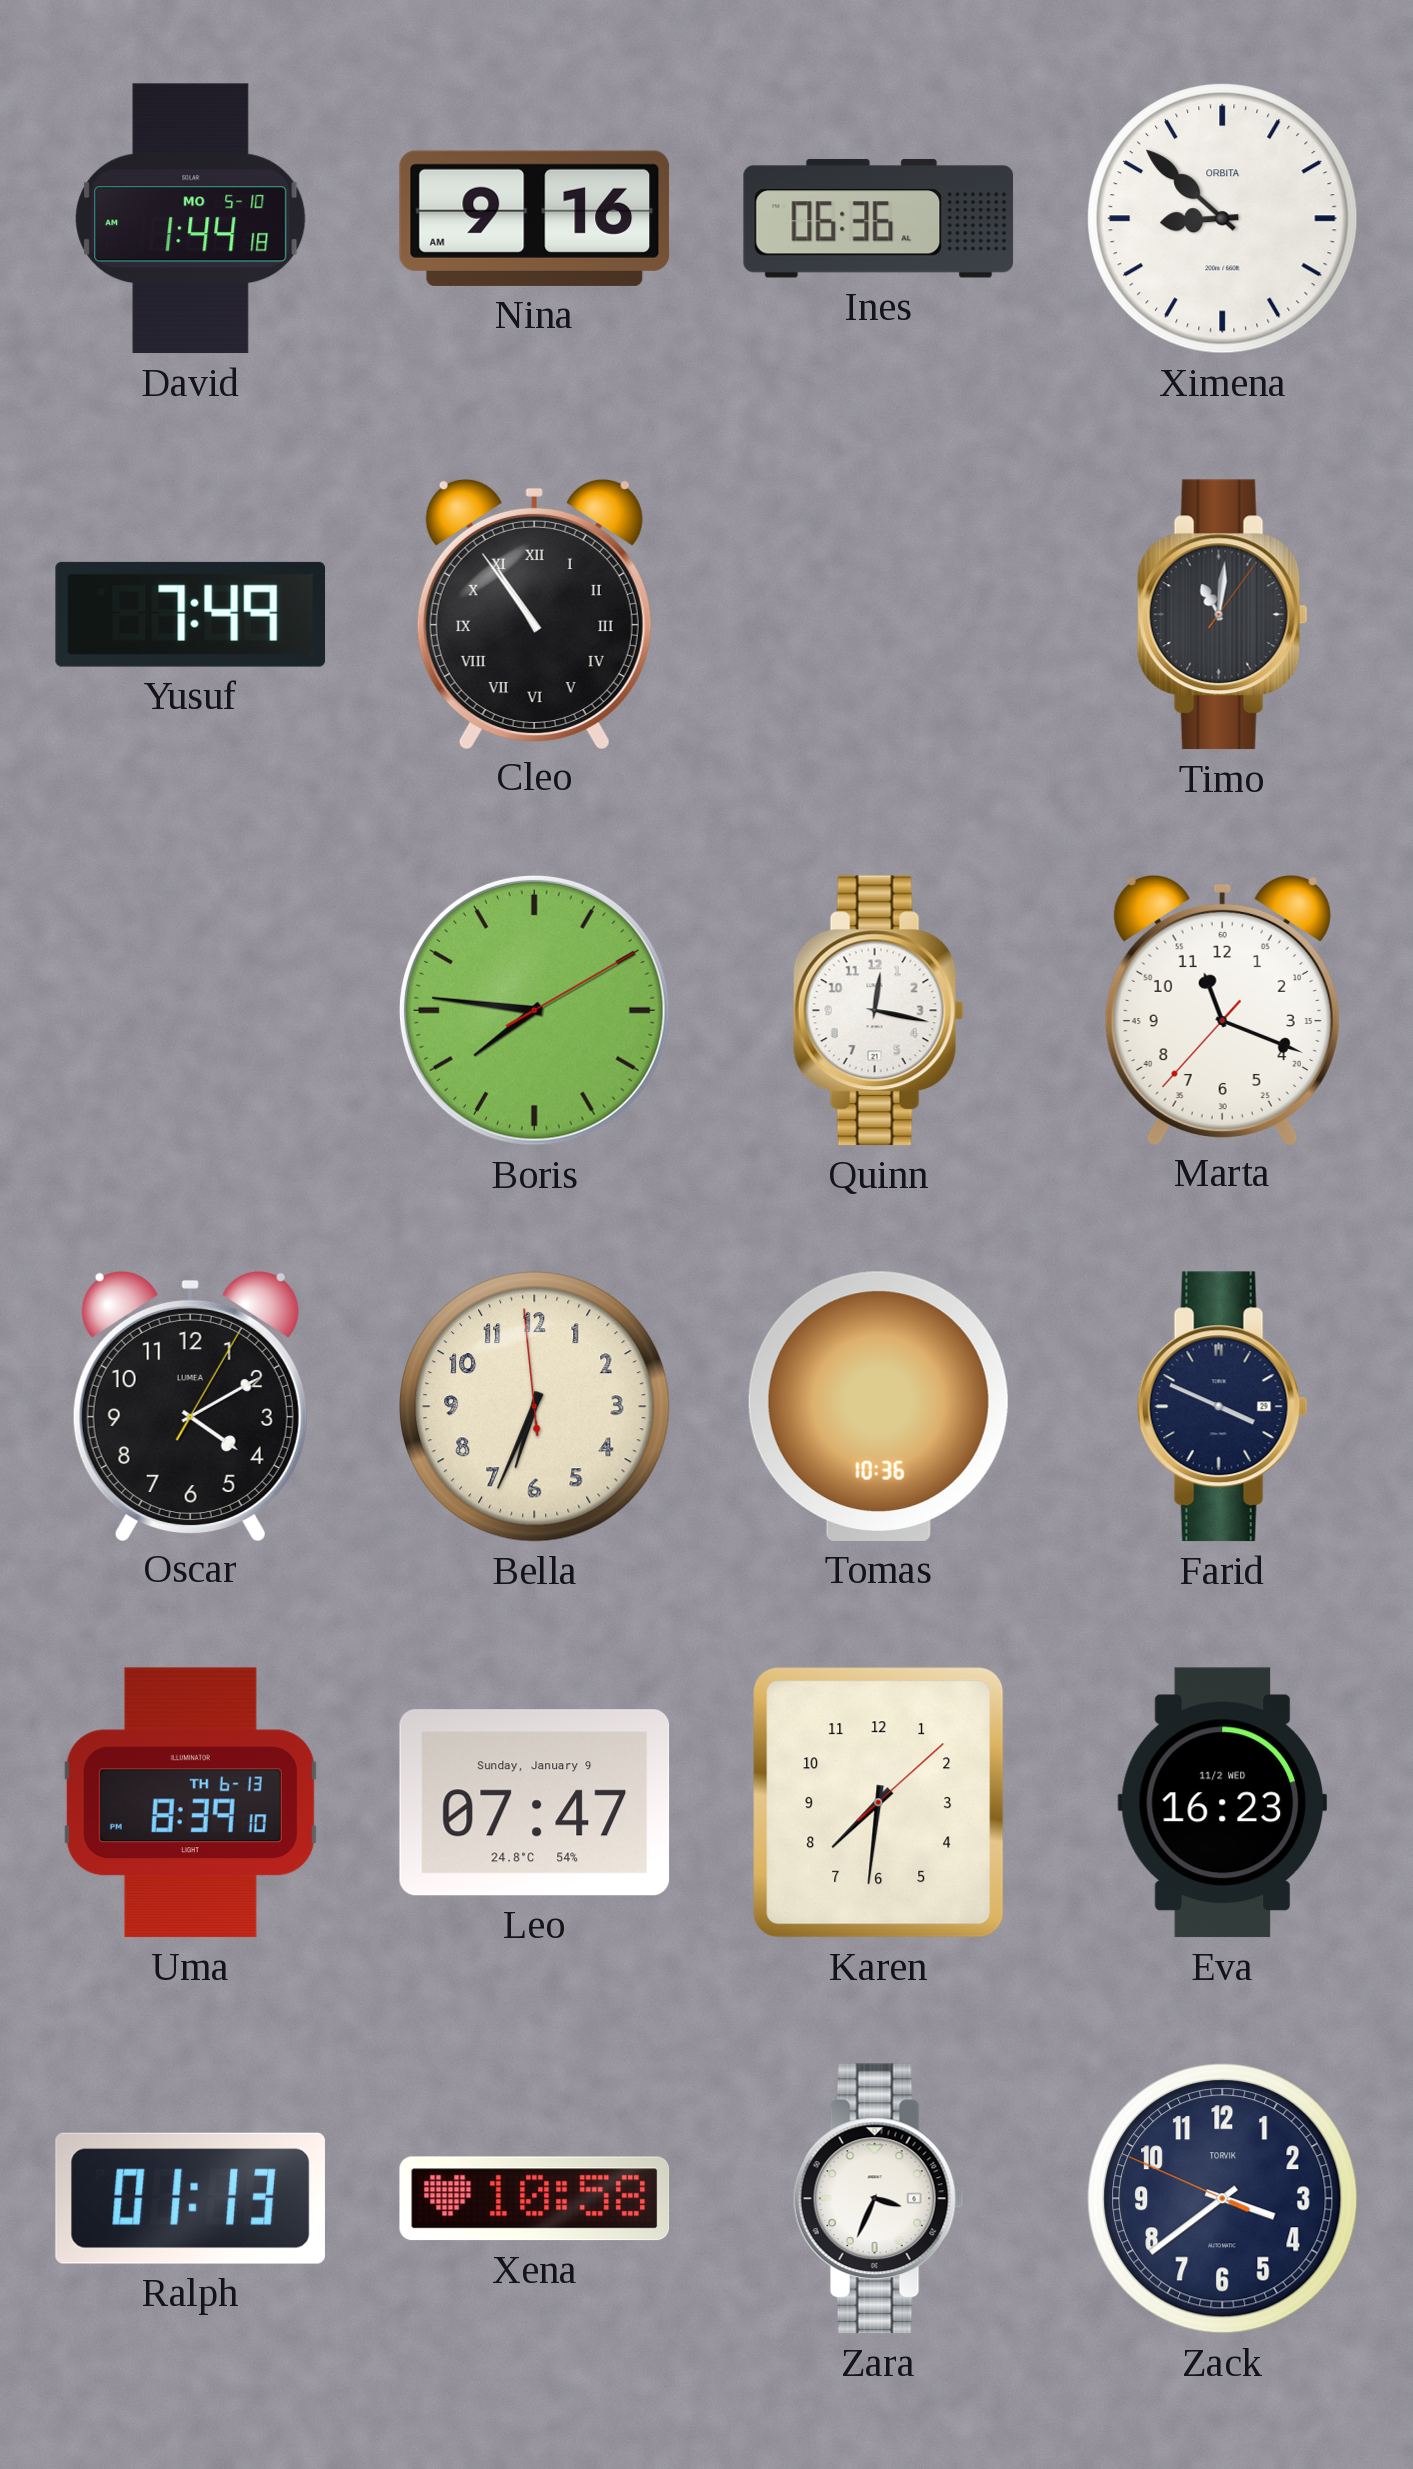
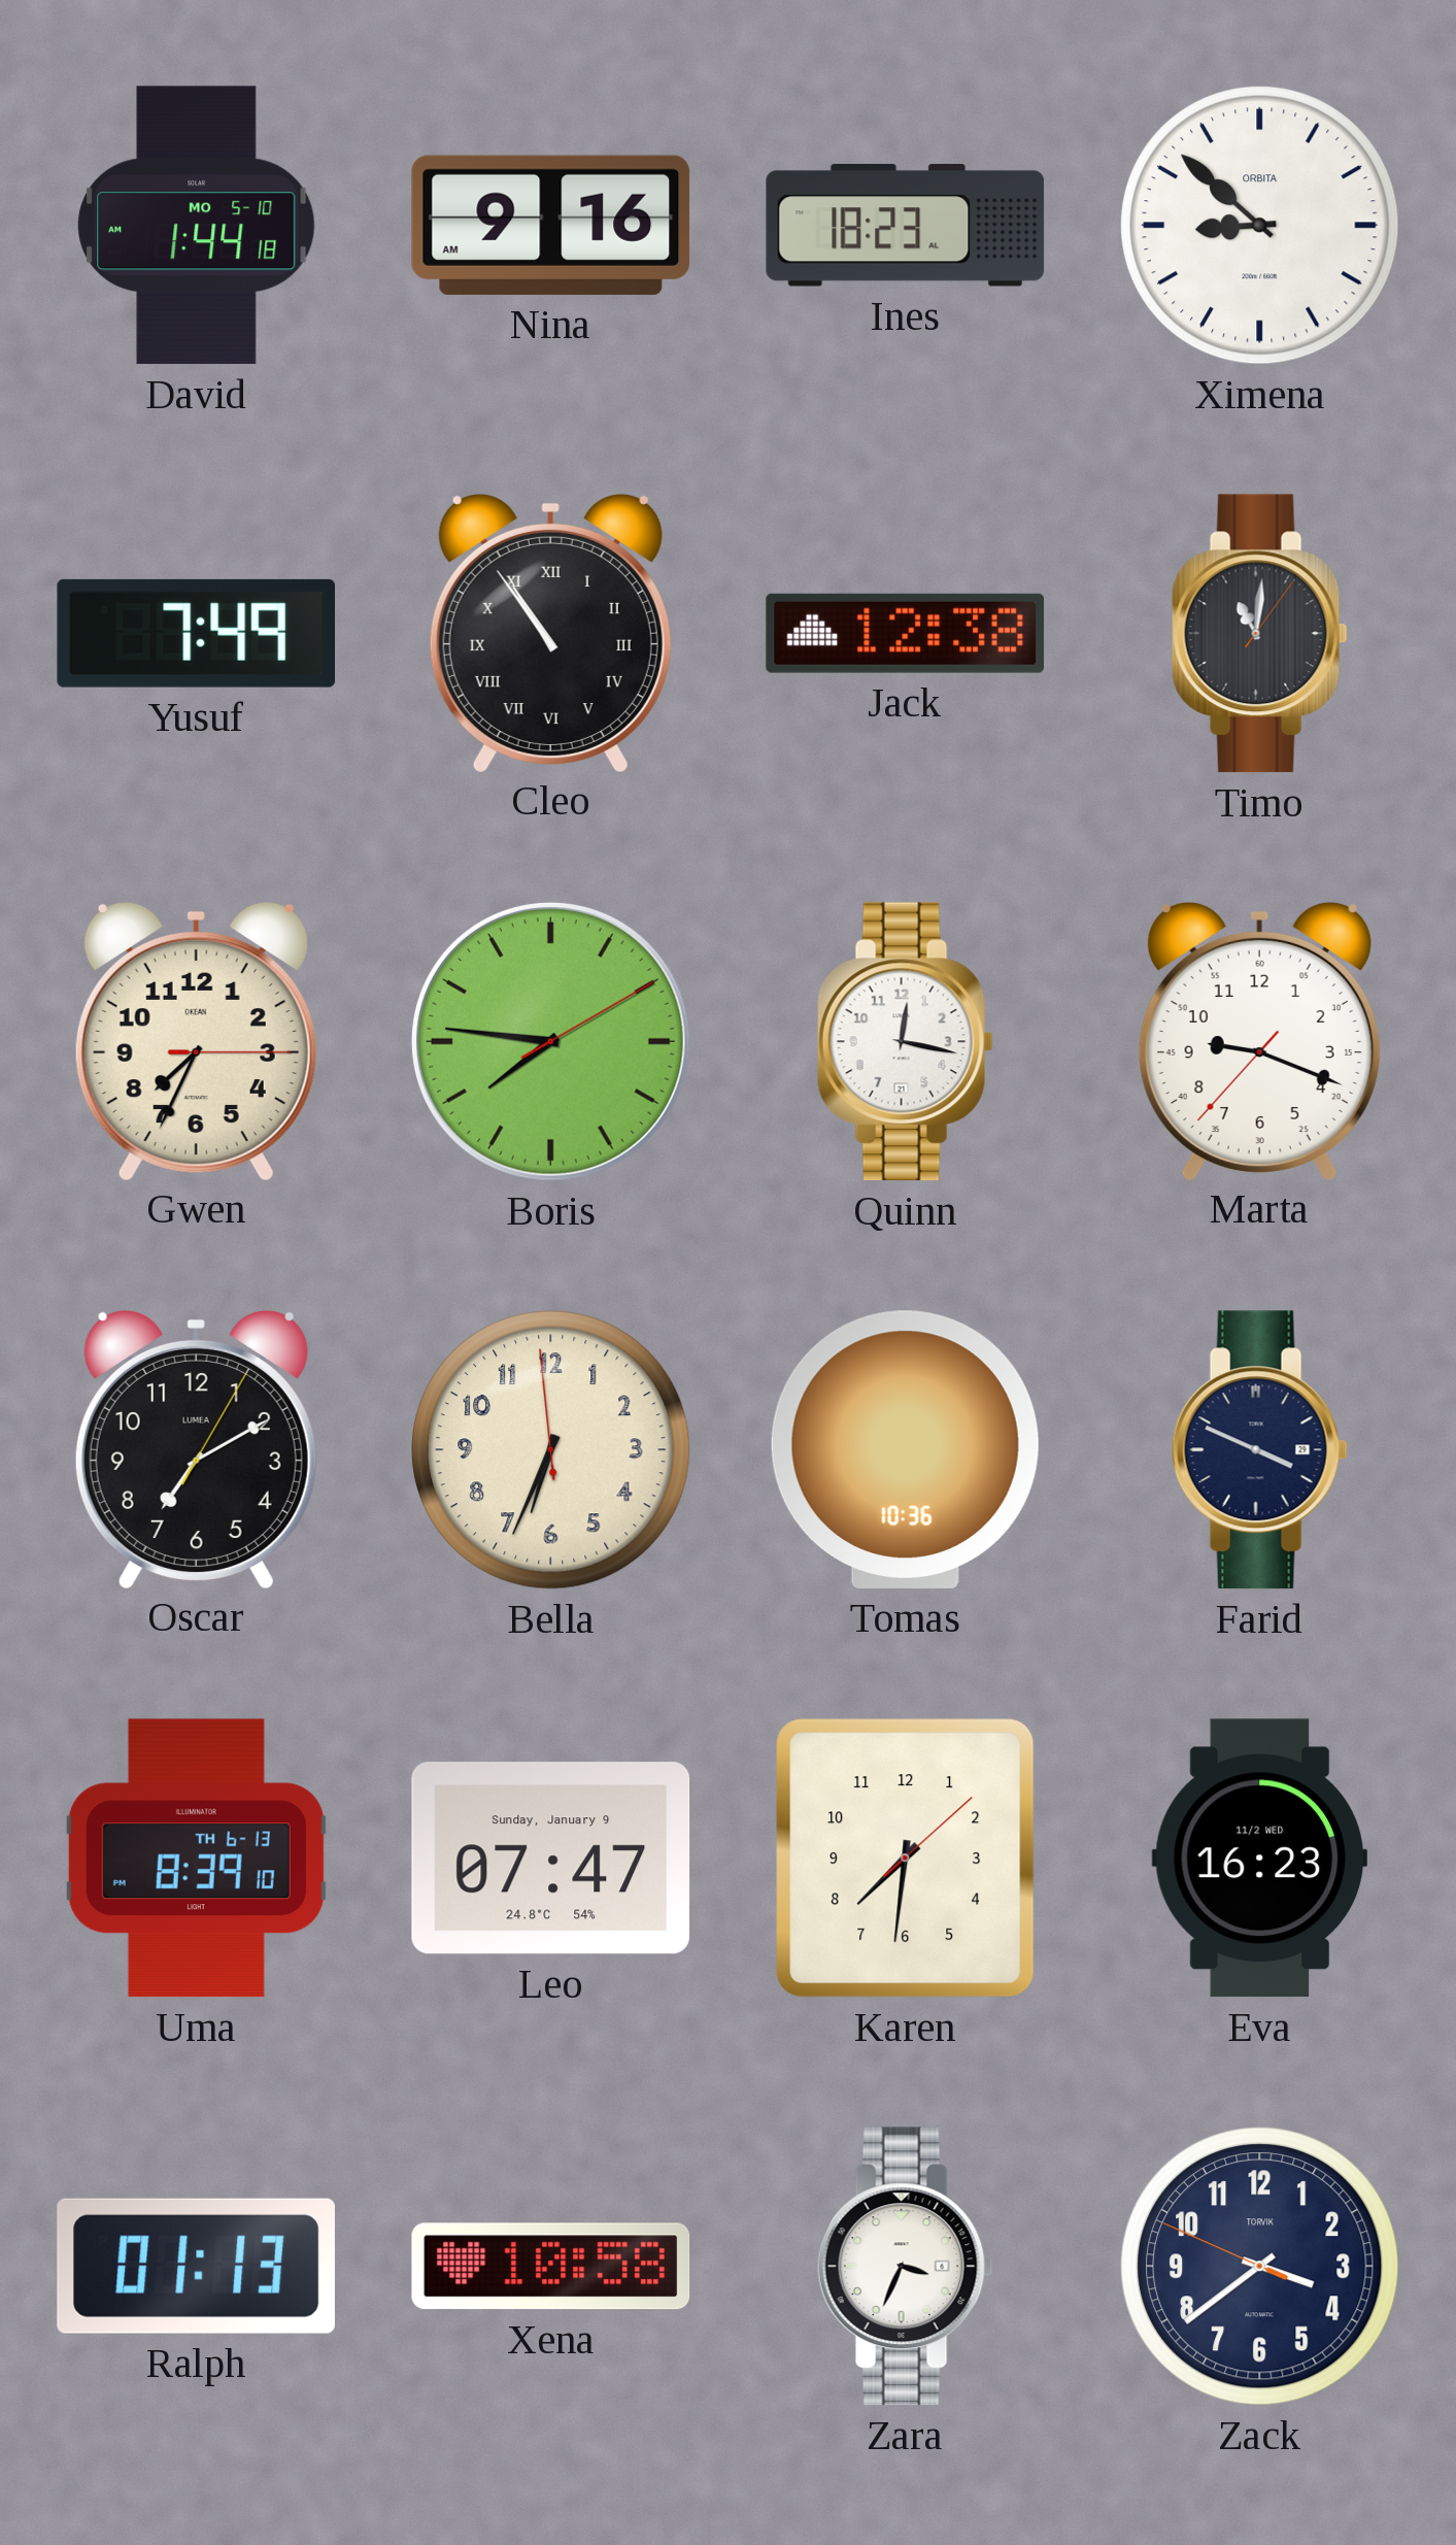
Ines: 06:36 -> 18:23
Jack: none -> 12:38
Gwen: none -> 7:34
Marta: 11:18 -> 9:18
Oscar: 4:10 -> 7:10
